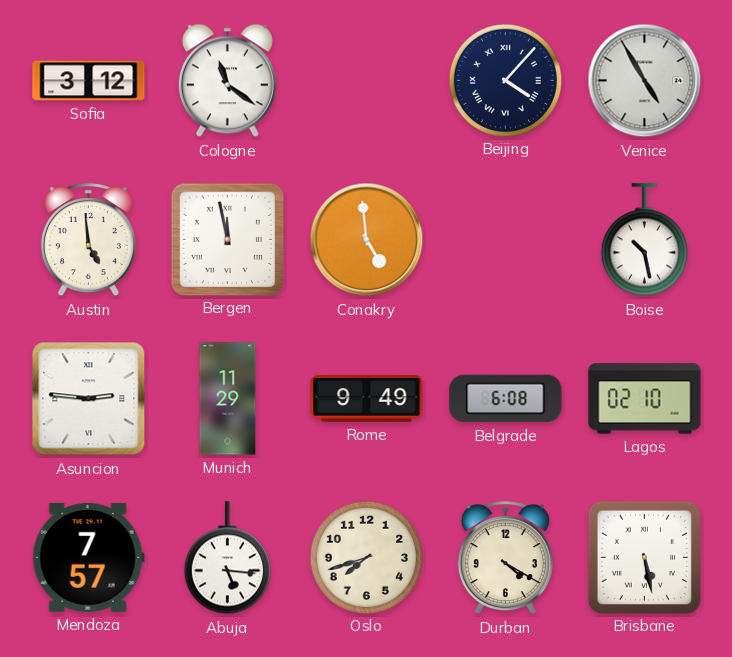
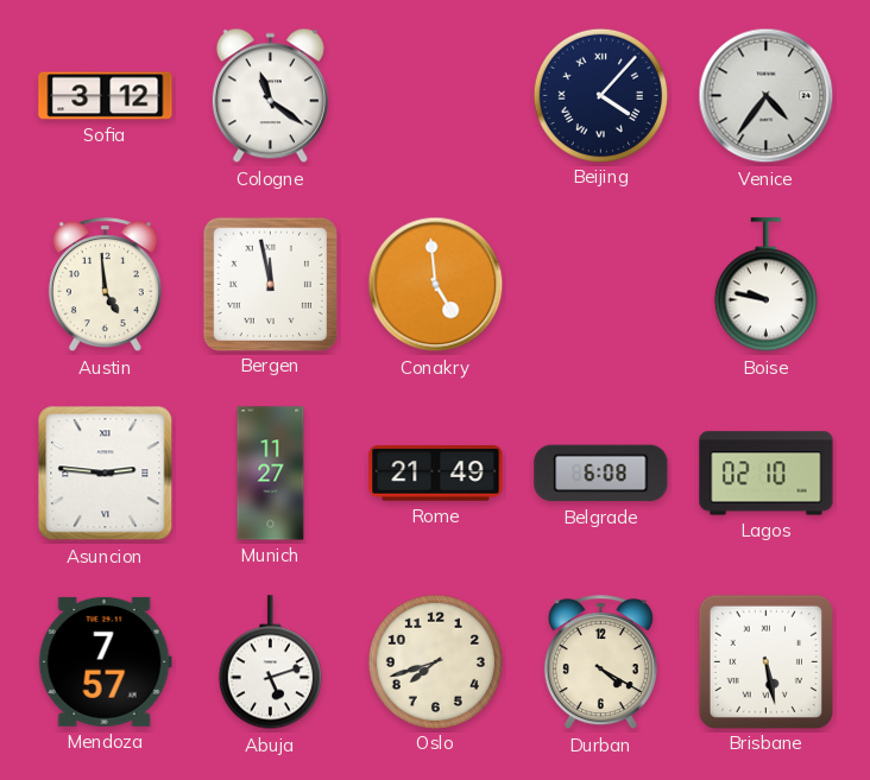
Venice: 4:55 -> 4:36
Boise: 10:28 -> 9:47
Munich: 11:29 -> 11:27
Rome: 9:49 -> 21:49
Abuja: 5:16 -> 5:12
